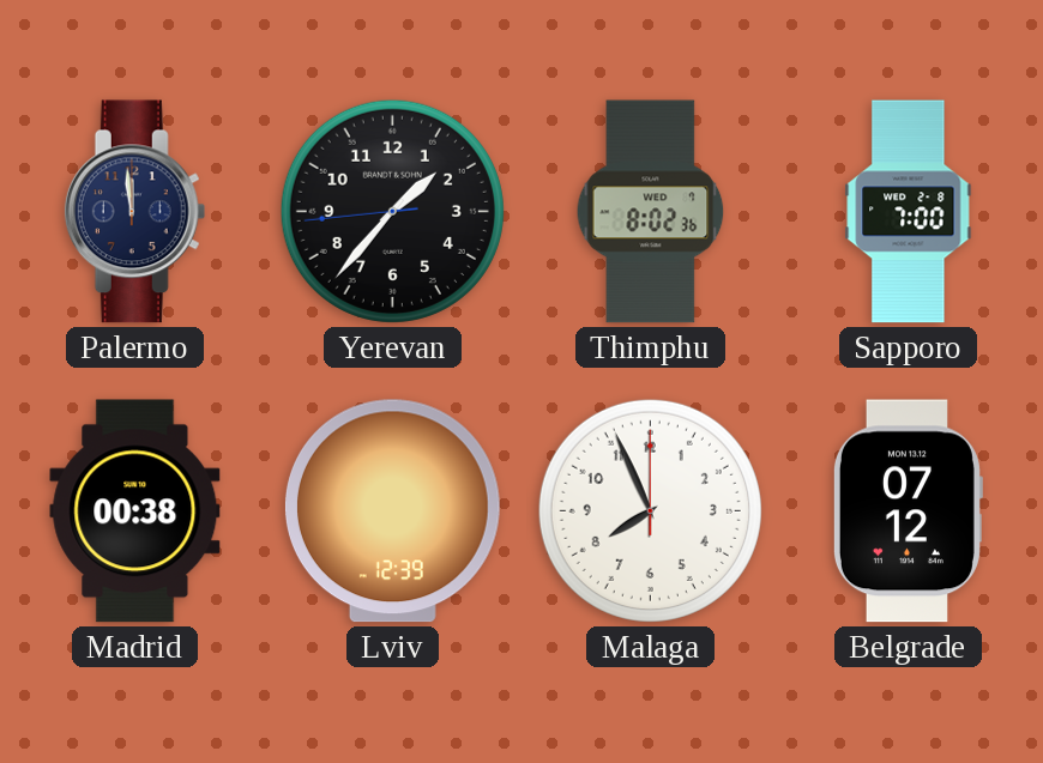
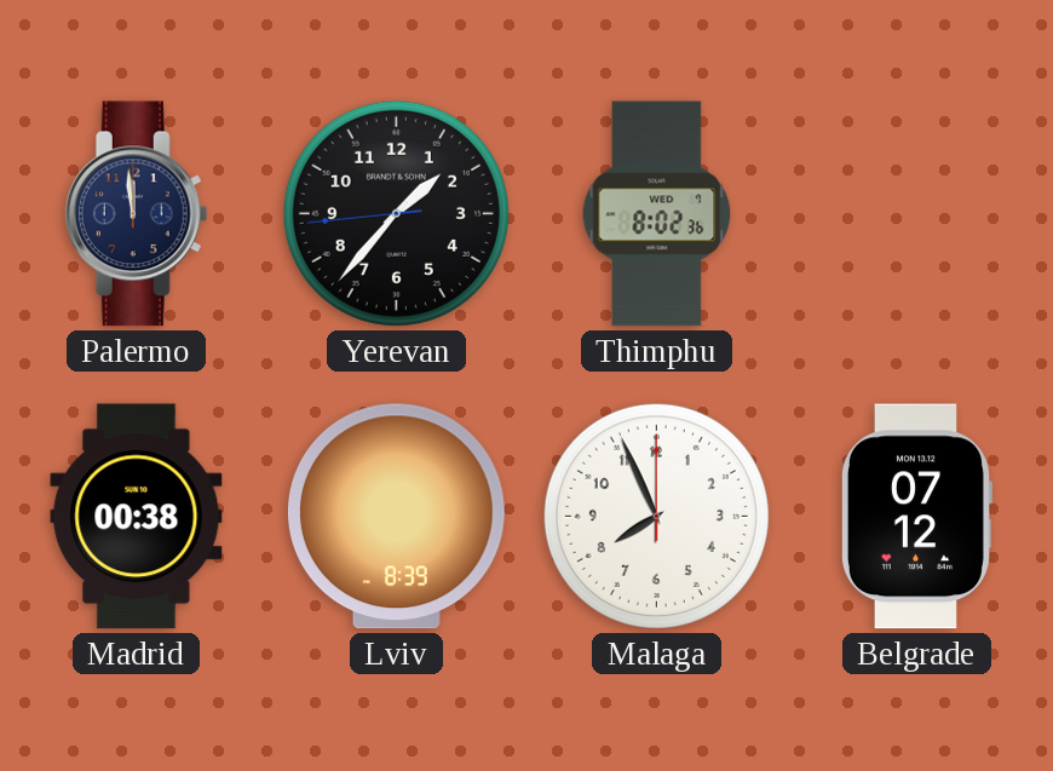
Sapporo: 7:00 -> none
Lviv: 12:39 -> 8:39
